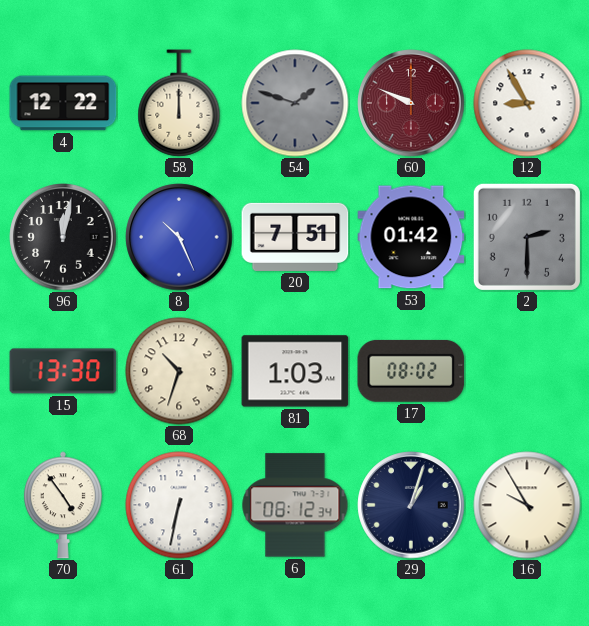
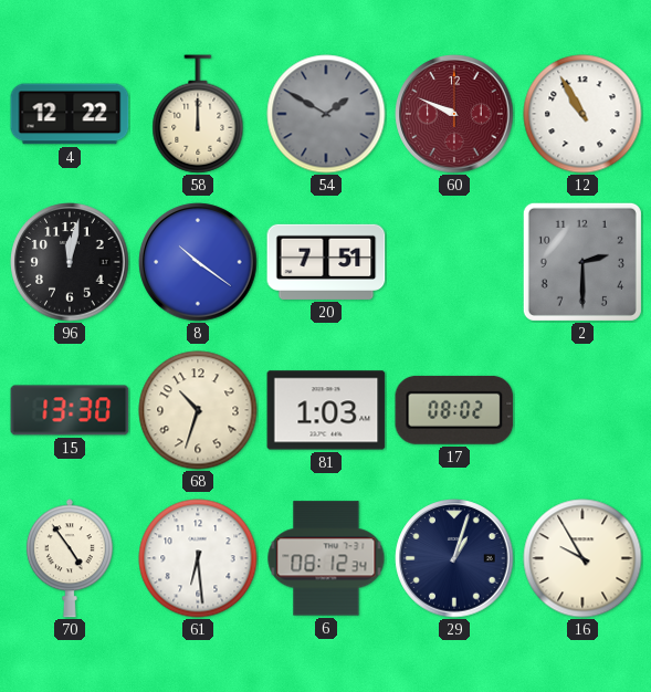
54: 1:48 -> 1:50
12: 8:55 -> 10:55
8: 10:26 -> 10:21
53: 01:42 -> none
61: 6:32 -> 6:29
